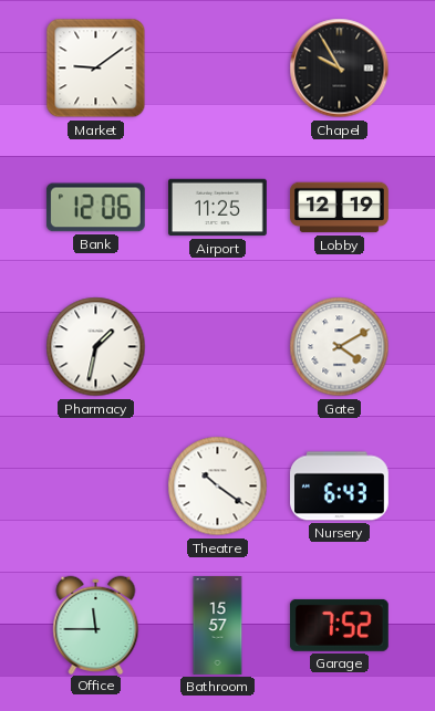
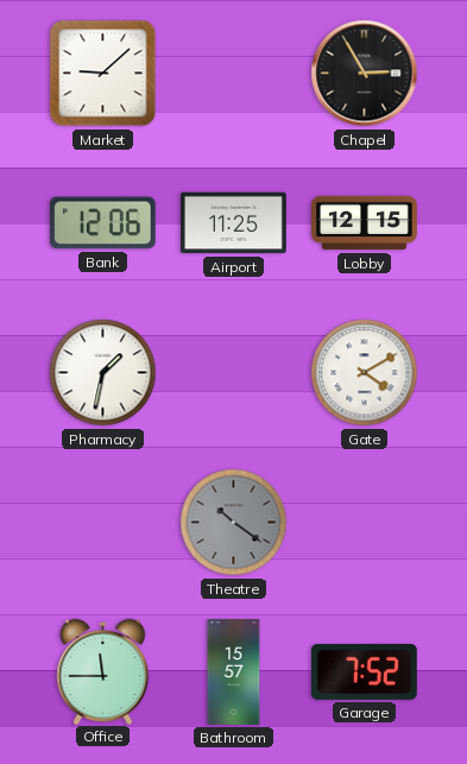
Market: 9:09 -> 9:08
Chapel: 9:55 -> 2:55
Lobby: 12:19 -> 12:15
Theatre dial: white -> grey
Nursery: 6:43 -> none
